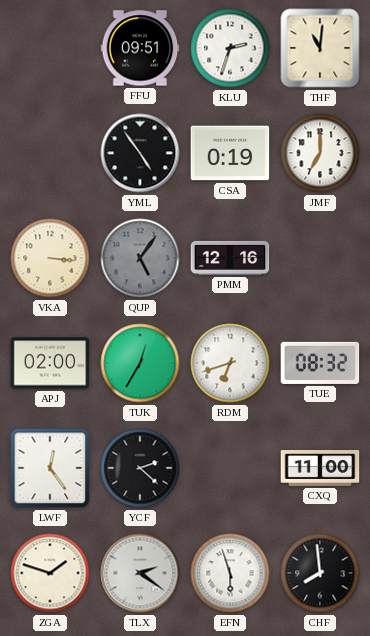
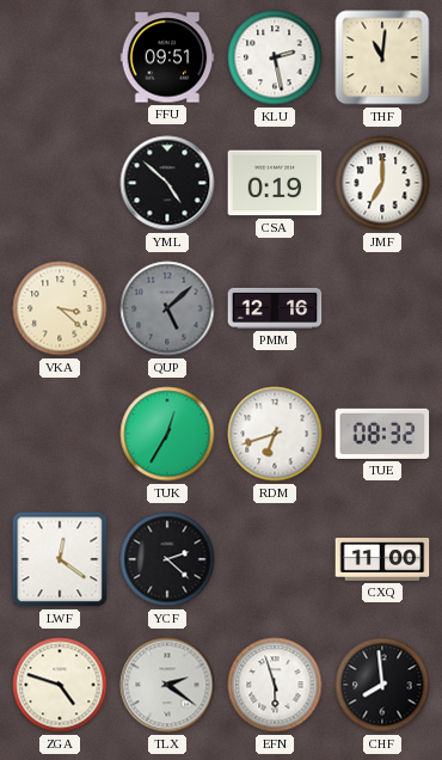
KLU: 2:33 -> 2:28
YML: 4:54 -> 4:52
VKA: 3:16 -> 3:22
QUP: 5:06 -> 5:08
APJ: 02:00 -> none
LWF: 12:24 -> 12:21
ZGA: 1:48 -> 4:48
